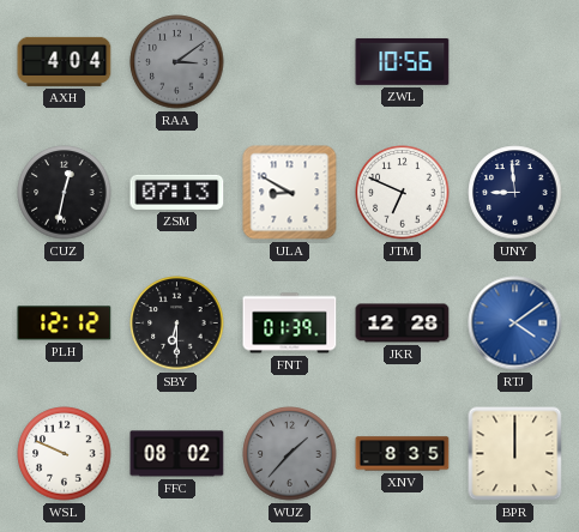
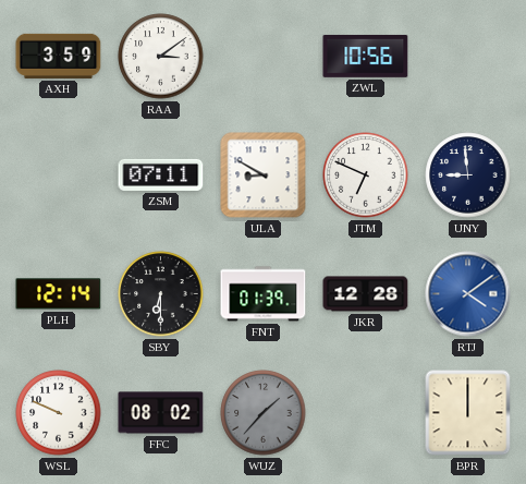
AXH: 4:04 -> 3:59
RAA dial: grey -> white
CUZ: 12:32 -> none
ZSM: 07:13 -> 07:11
PLH: 12:12 -> 12:14
XNV: 8:35 -> none
